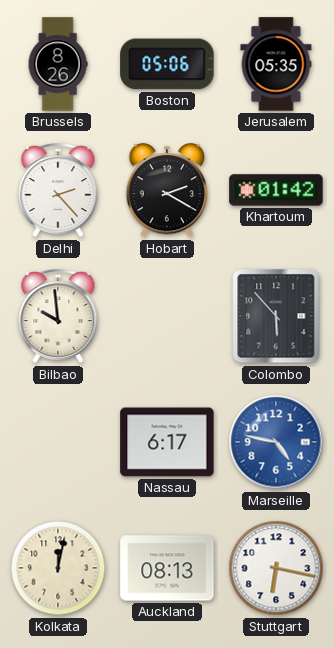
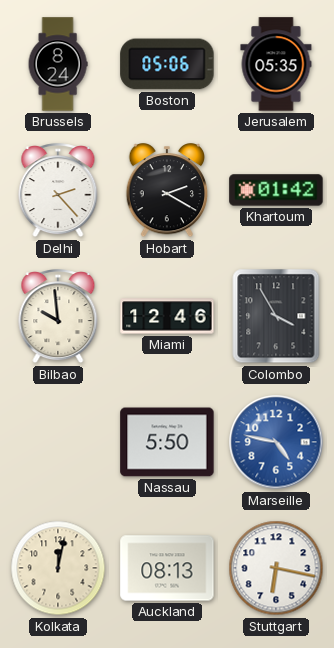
Brussels: 8:26 -> 8:24
Miami: none -> 12:46
Colombo: 5:53 -> 3:55
Nassau: 6:17 -> 5:50
